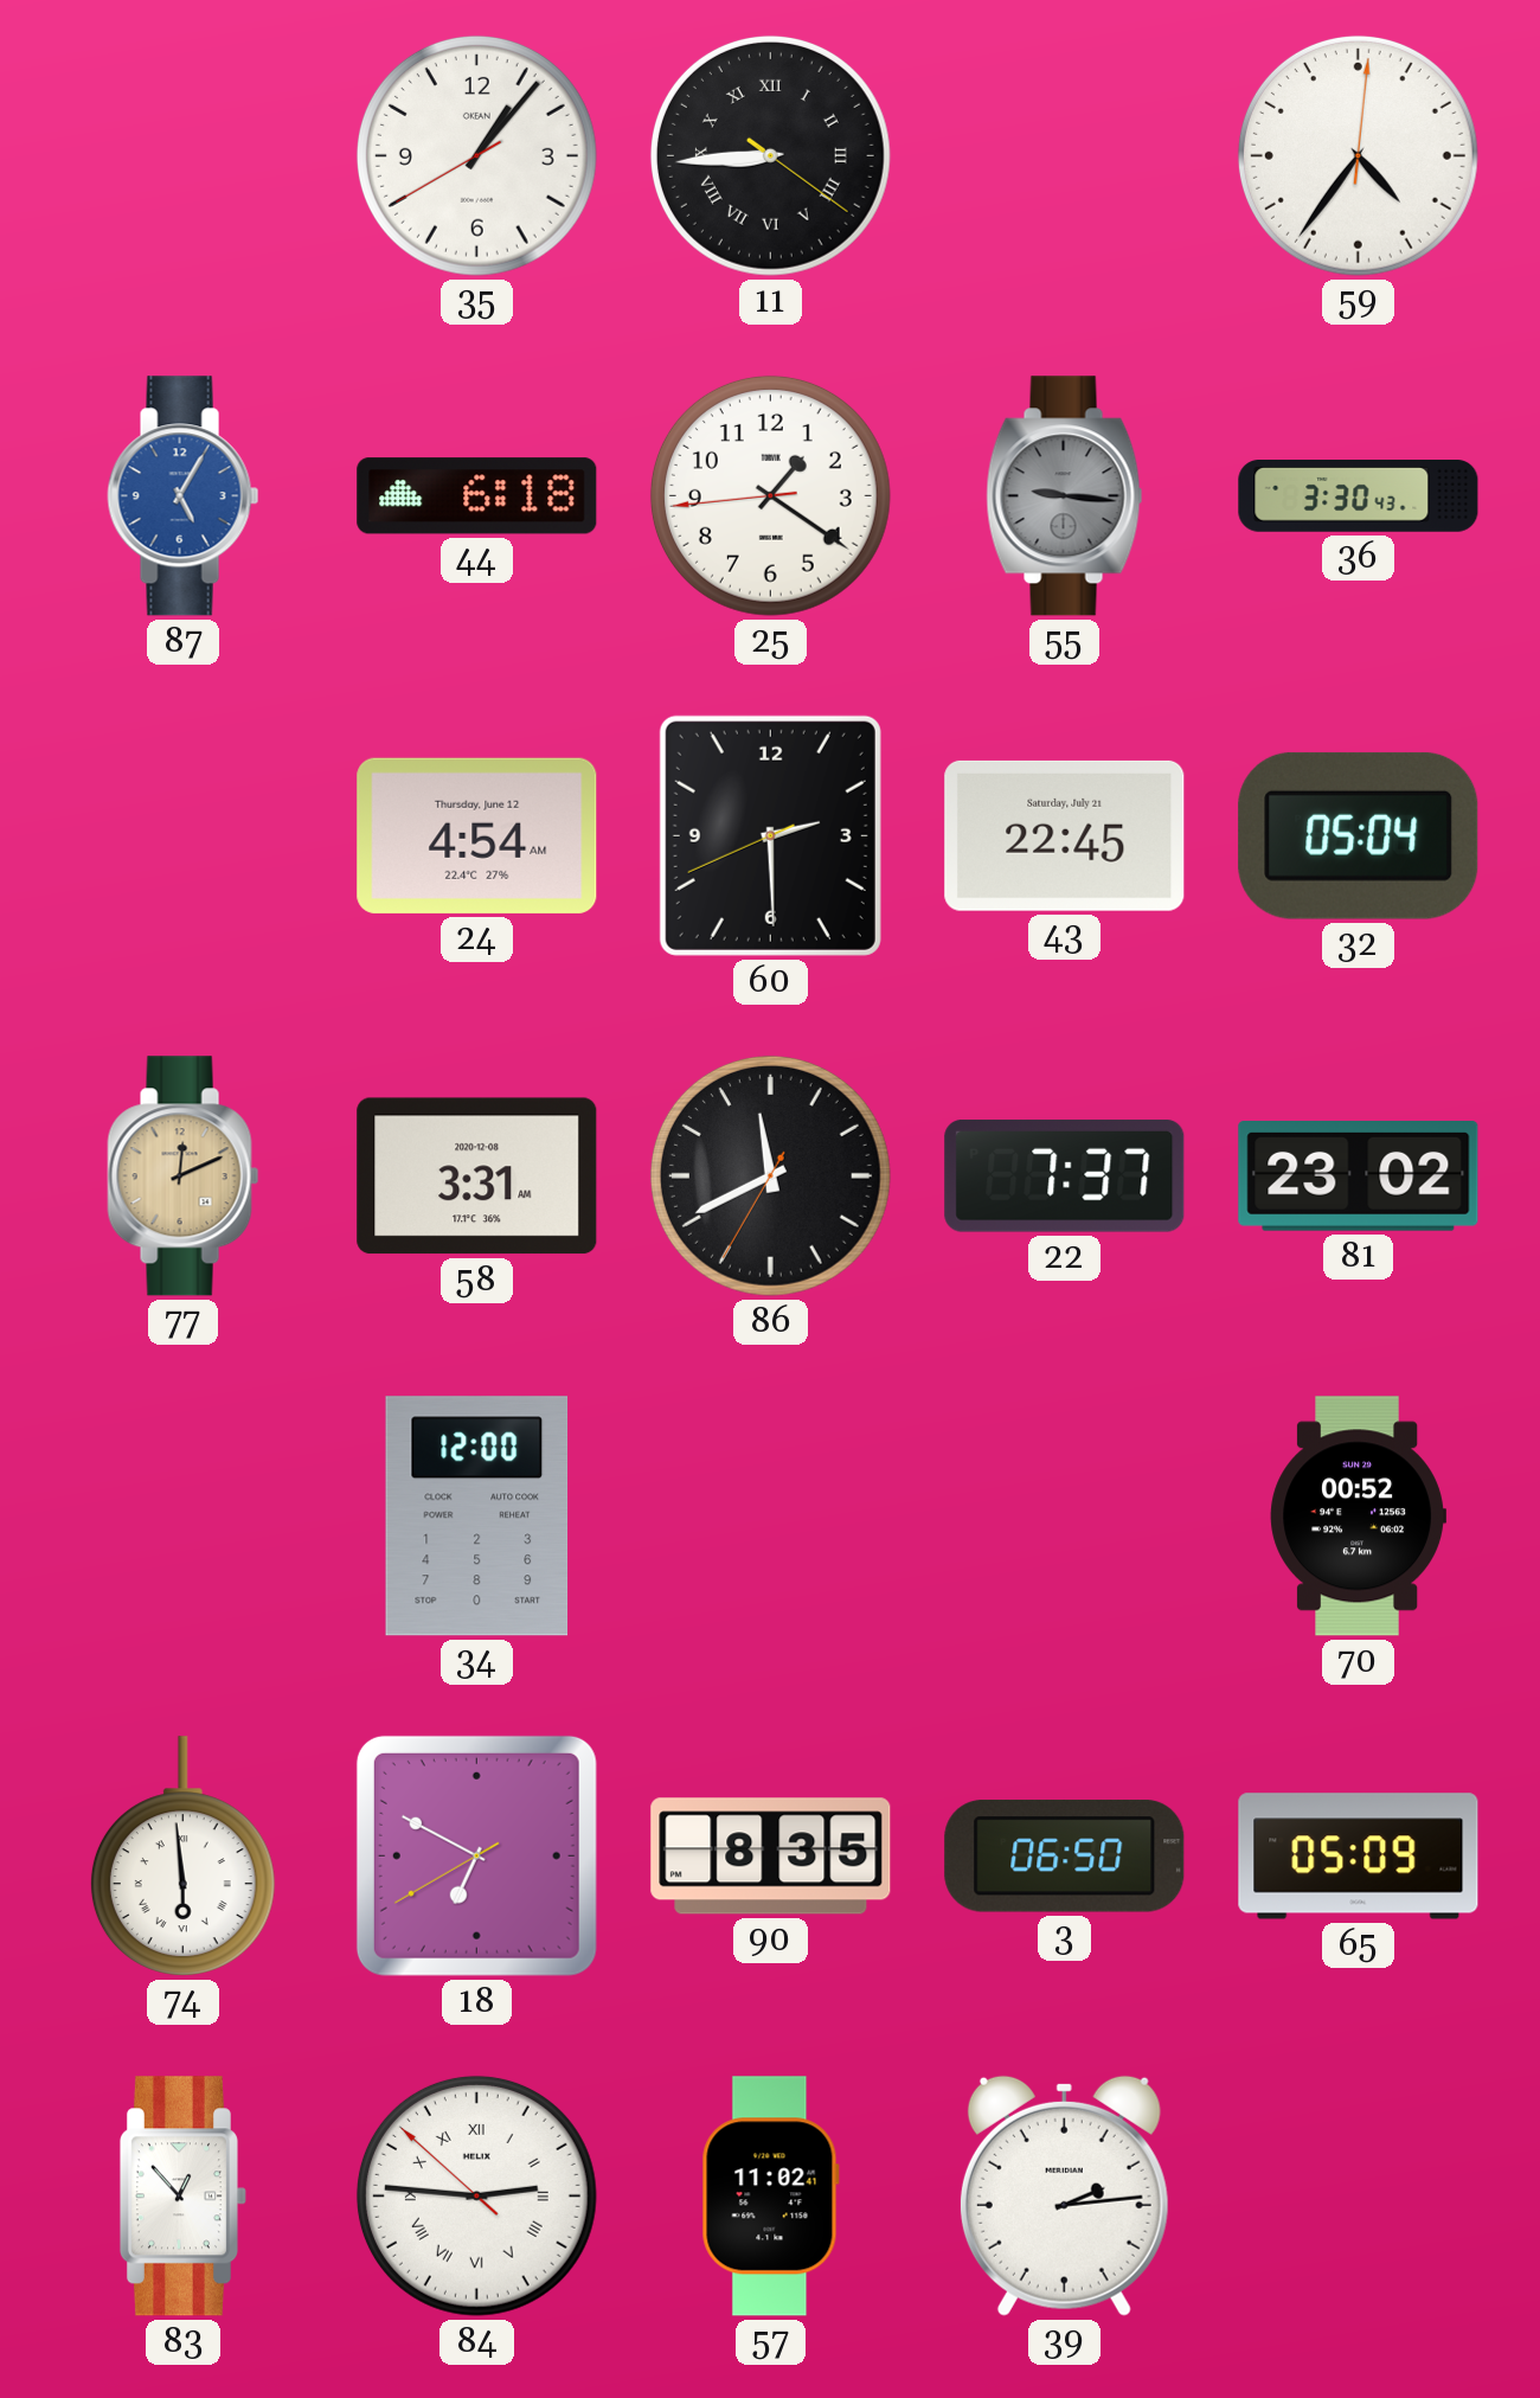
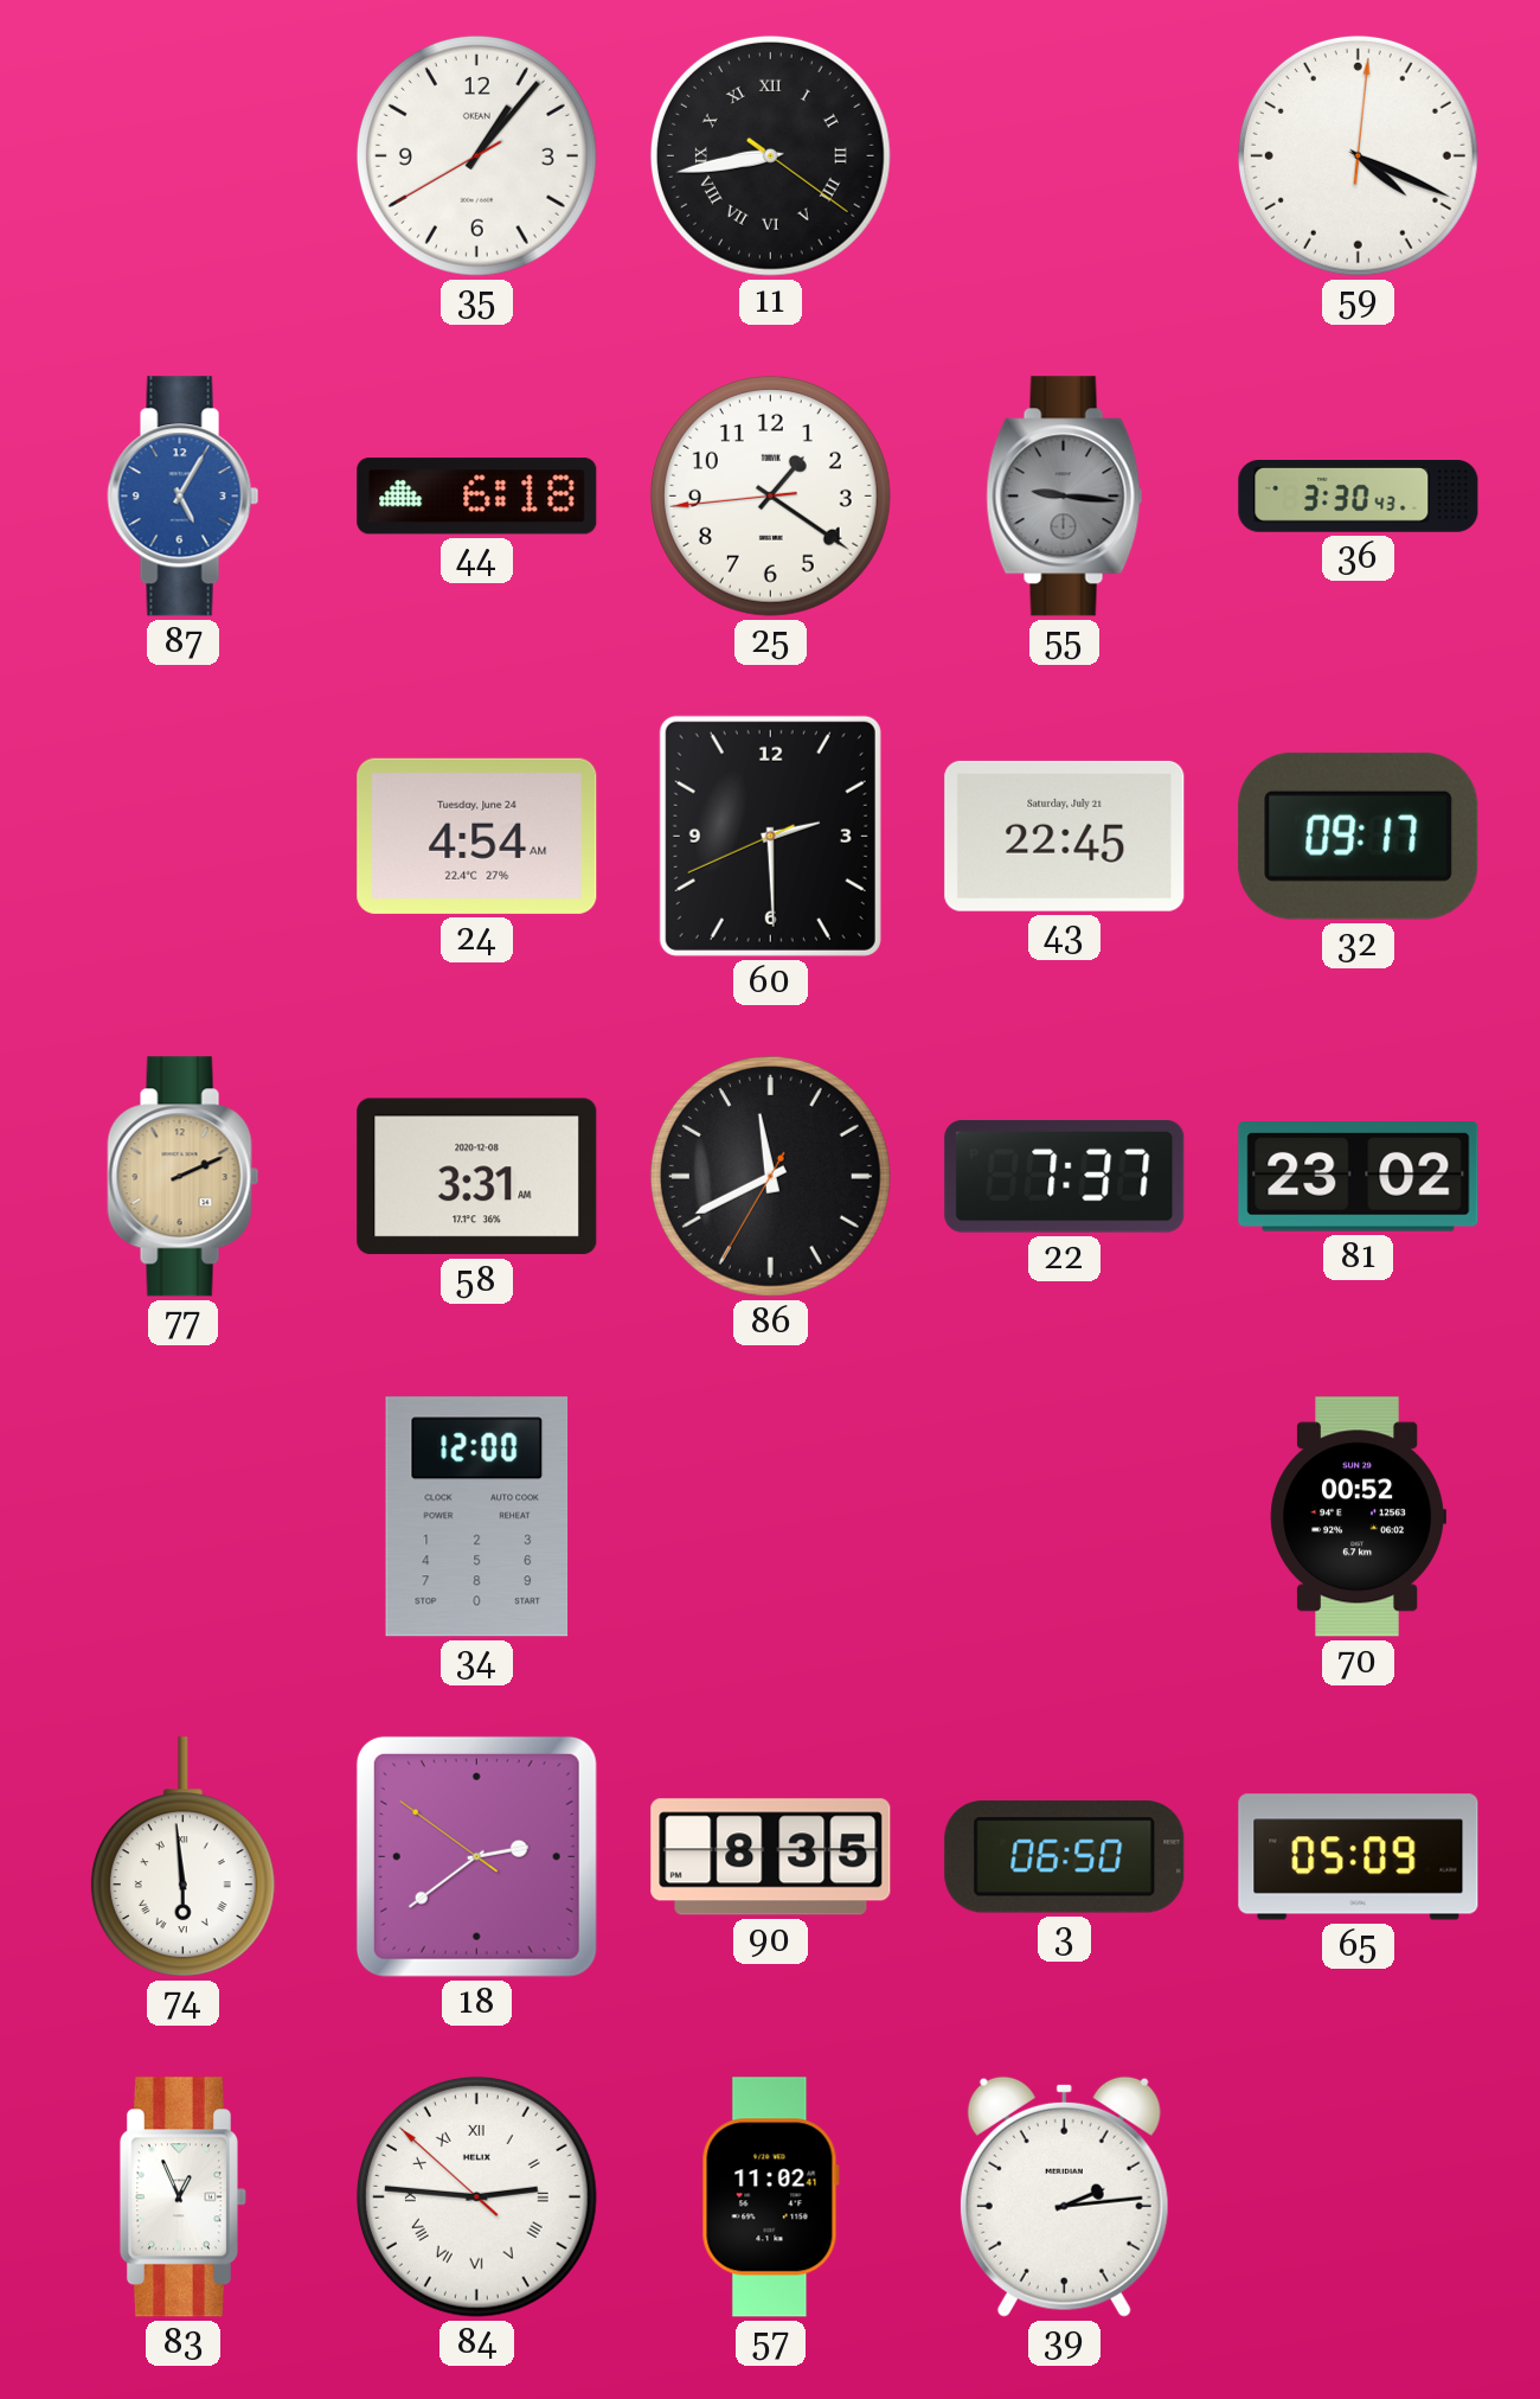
11: 8:44 -> 8:43
59: 4:36 -> 4:19
24 date: Thursday, June 12 -> Tuesday, June 24
32: 05:04 -> 09:17
77: 12:11 -> 2:11
18: 6:49 -> 2:38
83: 12:53 -> 12:56
